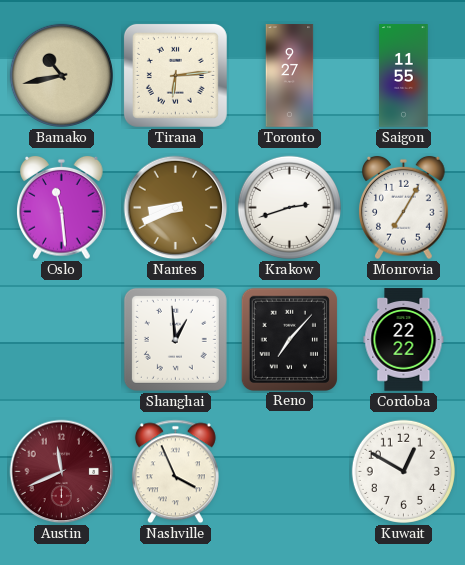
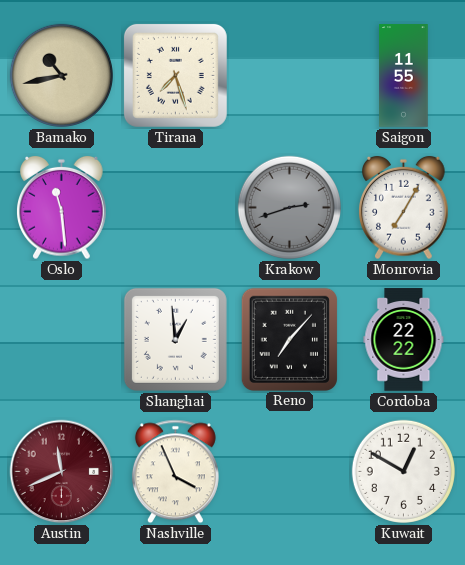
Tirana: 6:14 -> 7:27
Toronto: 9:27 -> none
Nantes: 8:41 -> none
Krakow dial: white -> grey
